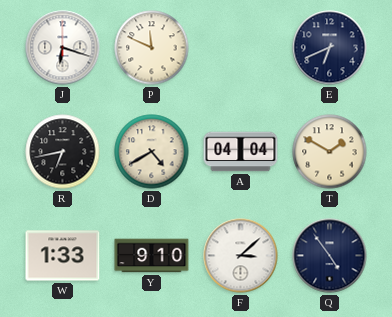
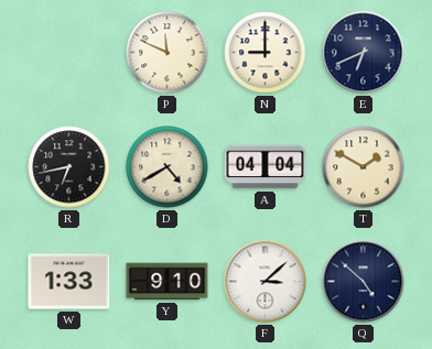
J: 6:18 -> none
N: none -> 9:00
Q: 4:54 -> 4:52
